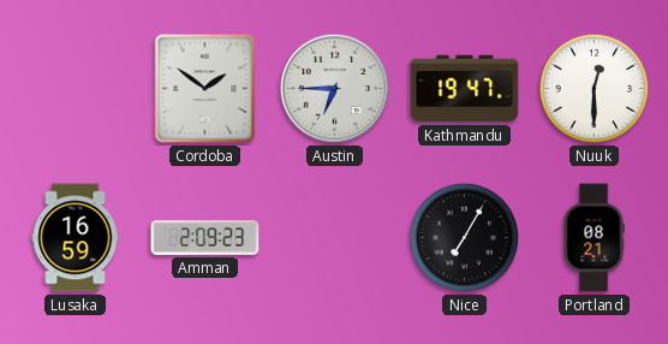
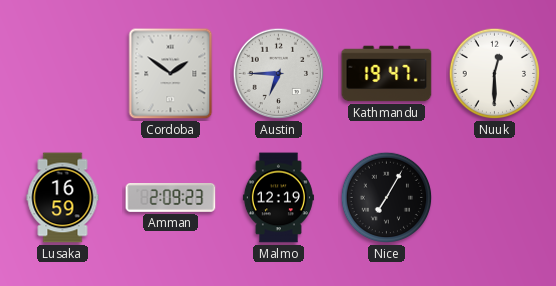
Malmo: none -> 12:19
Portland: 08:21 -> none
